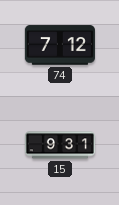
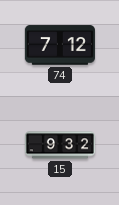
15: 9:31 -> 9:32
